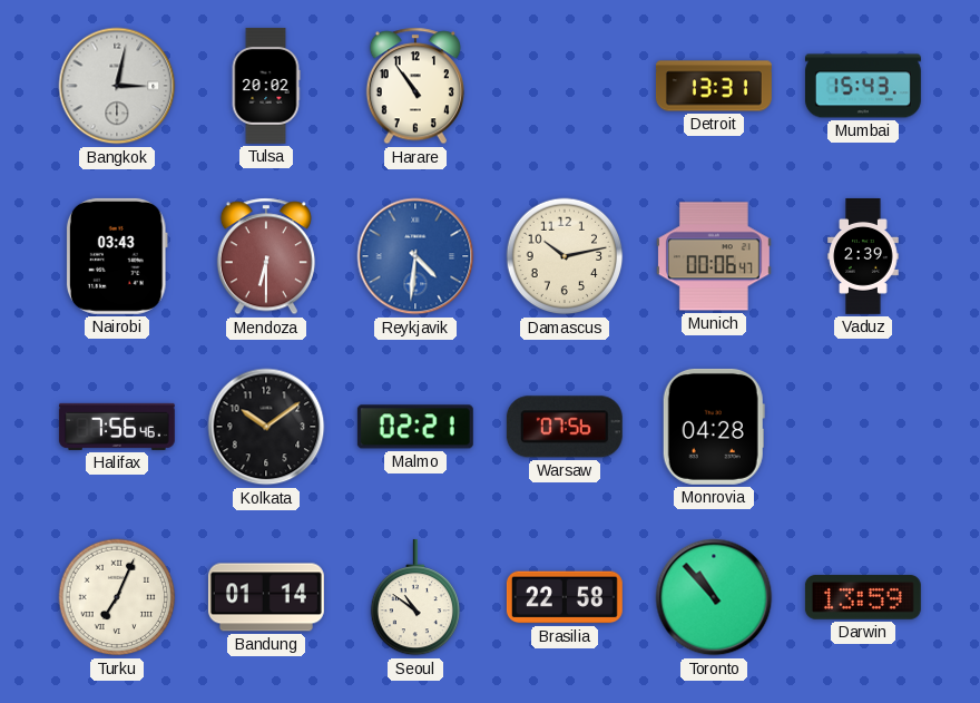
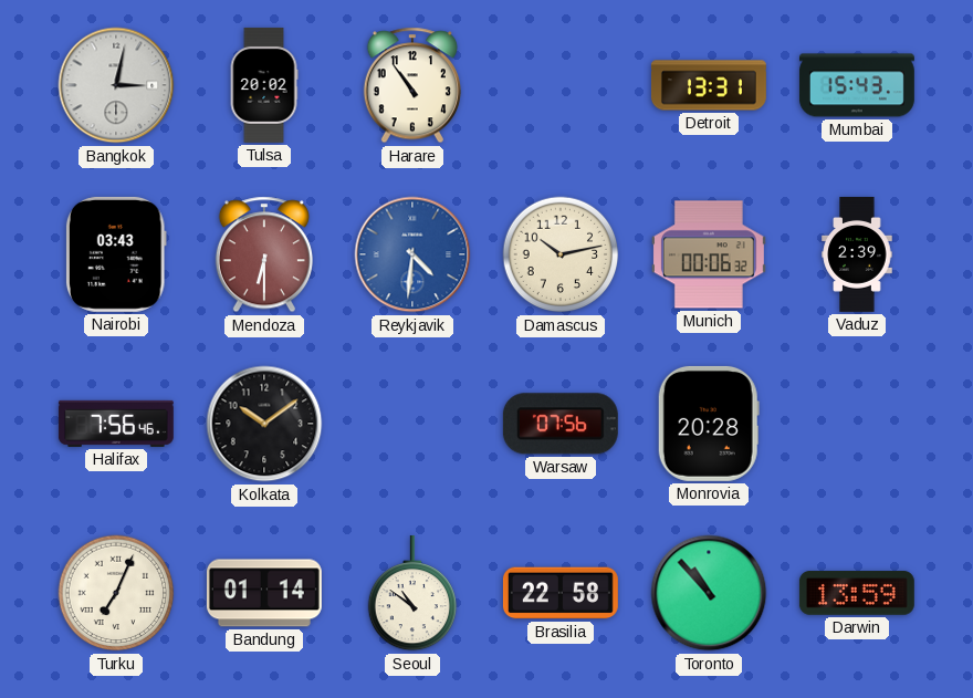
Munich: 00:06:47 -> 00:06:32
Malmo: 02:21 -> none
Monrovia: 04:28 -> 20:28
